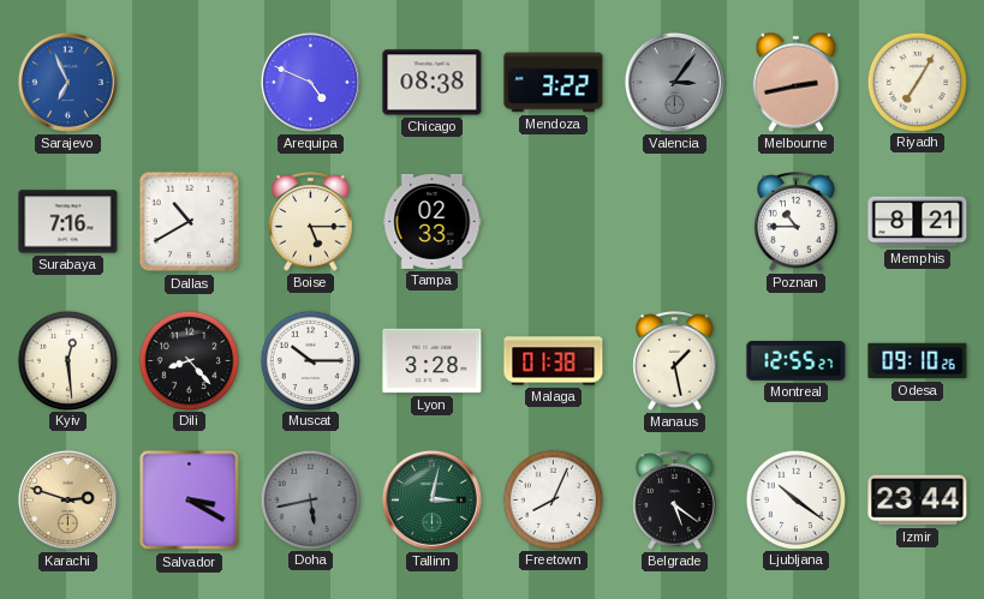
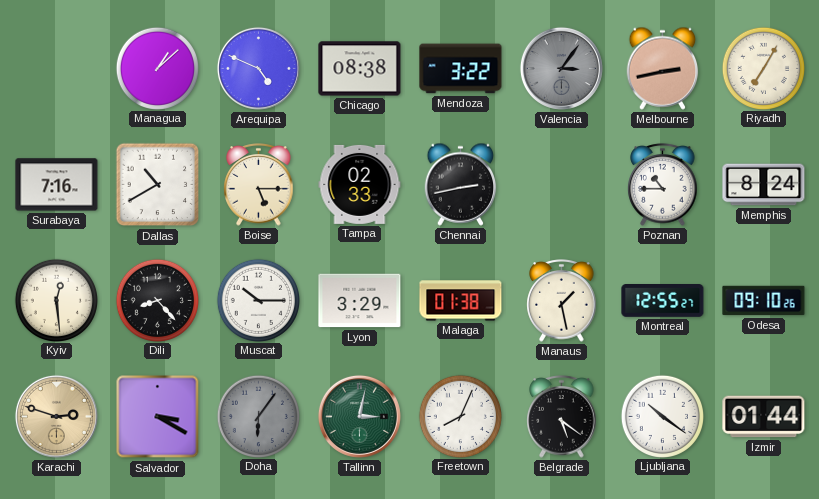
Sarajevo: 6:56 -> none
Managua: none -> 1:08
Chennai: none -> 2:43
Memphis: 8:21 -> 8:24
Lyon: 3:28 -> 3:29
Doha: 5:43 -> 6:06
Izmir: 23:44 -> 01:44
